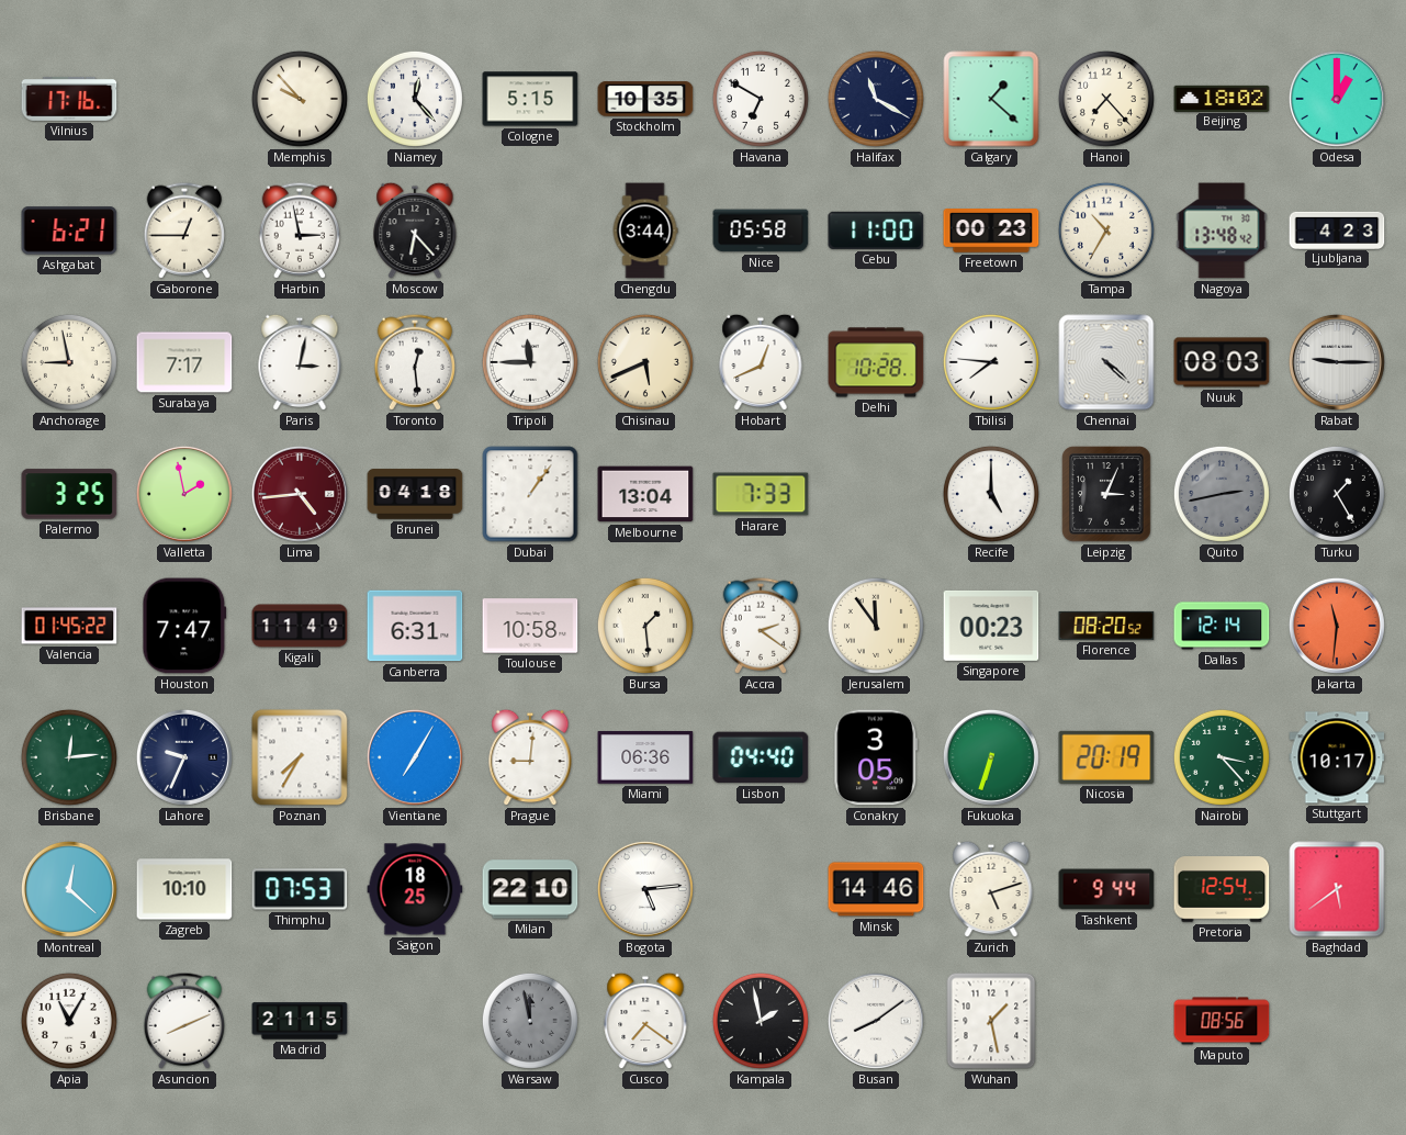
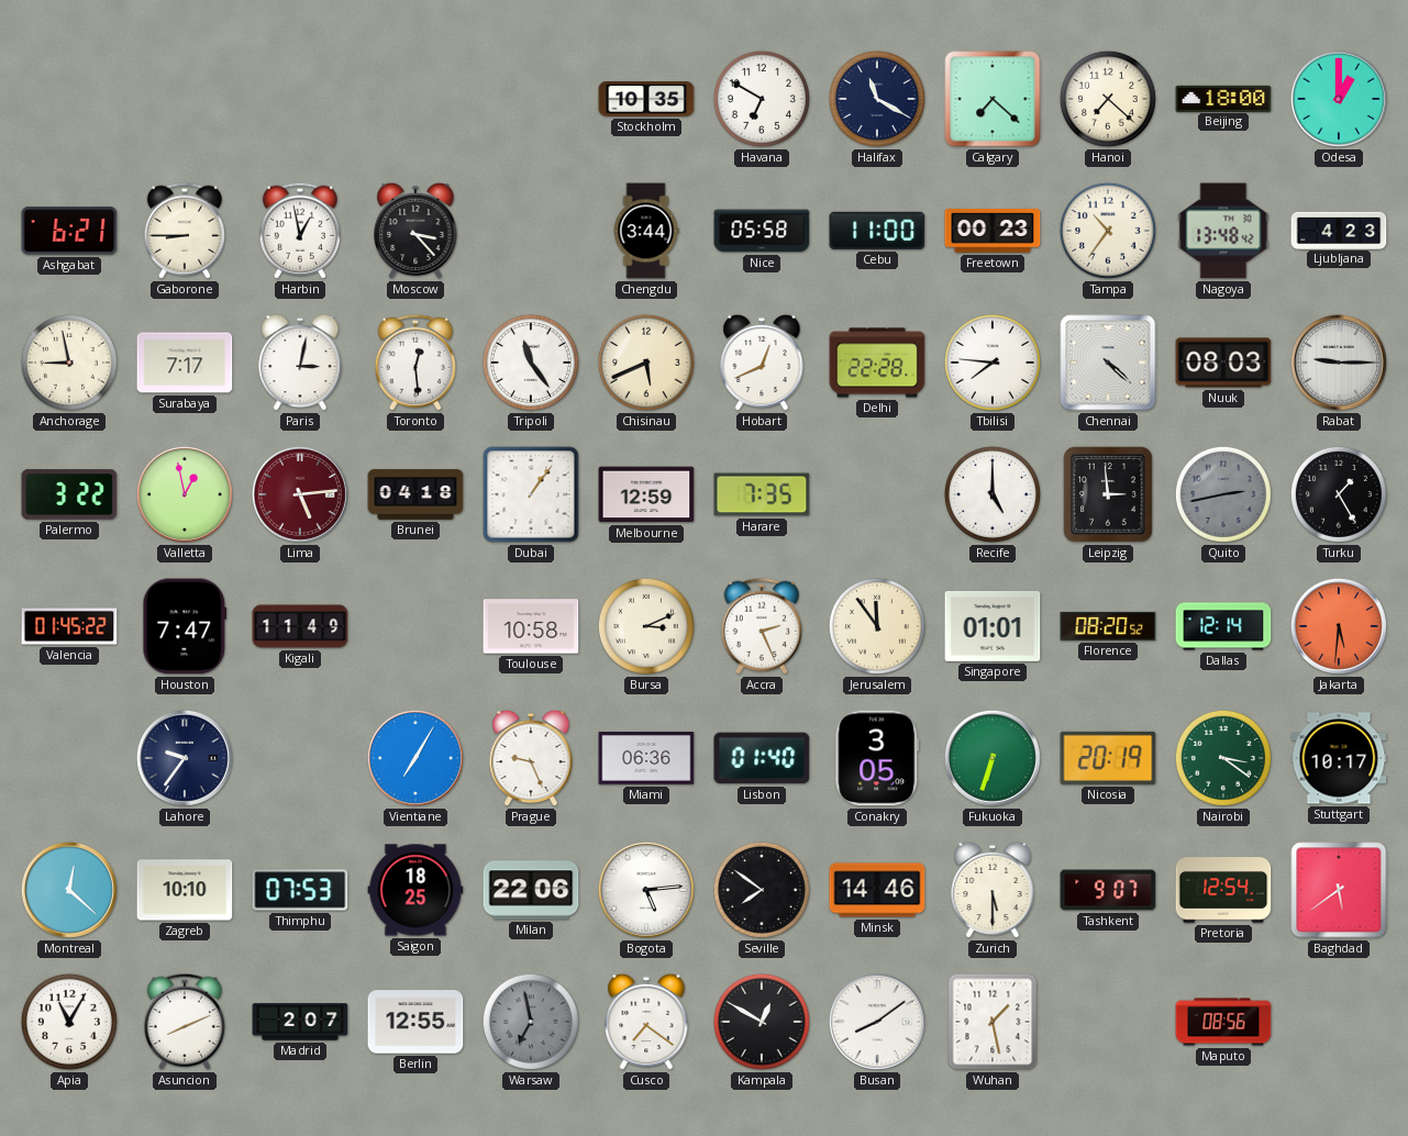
Vilnius: 17:16 -> none
Memphis: 9:53 -> none
Niamey: 12:23 -> none
Cologne: 5:15 -> none
Calgary: 1:22 -> 7:22
Hanoi: 7:23 -> 7:22
Beijing: 18:02 -> 18:00
Gaborone: 12:45 -> 8:45
Harbin: 2:58 -> 12:58
Moscow: 6:23 -> 3:23
Tampa: 10:35 -> 10:36
Tripoli: 11:45 -> 11:24
Delhi: 10:28 -> 22:28
Palermo: 3:25 -> 3:22
Valletta: 1:58 -> 12:58
Lima: 4:44 -> 5:14
Melbourne: 13:04 -> 12:59
Harare: 7:33 -> 7:35
Leipzig: 3:04 -> 2:59
Canberra: 6:31 -> none
Bursa: 1:29 -> 3:11
Accra: 2:21 -> 2:26
Singapore: 00:23 -> 01:01
Jakarta: 11:31 -> 5:31
Brisbane: 12:14 -> none
Lahore: 9:34 -> 9:36
Poznan: 7:35 -> none
Prague: 9:01 -> 9:26
Lisbon: 04:40 -> 01:40
Nairobi: 3:23 -> 3:21
Milan: 22:10 -> 22:06
Seville: none -> 7:51
Zurich: 5:12 -> 5:30
Tashkent: 9:44 -> 9:07
Madrid: 21:15 -> 2:07
Berlin: none -> 12:55
Warsaw: 11:58 -> 6:58
Kampala: 1:58 -> 12:50
